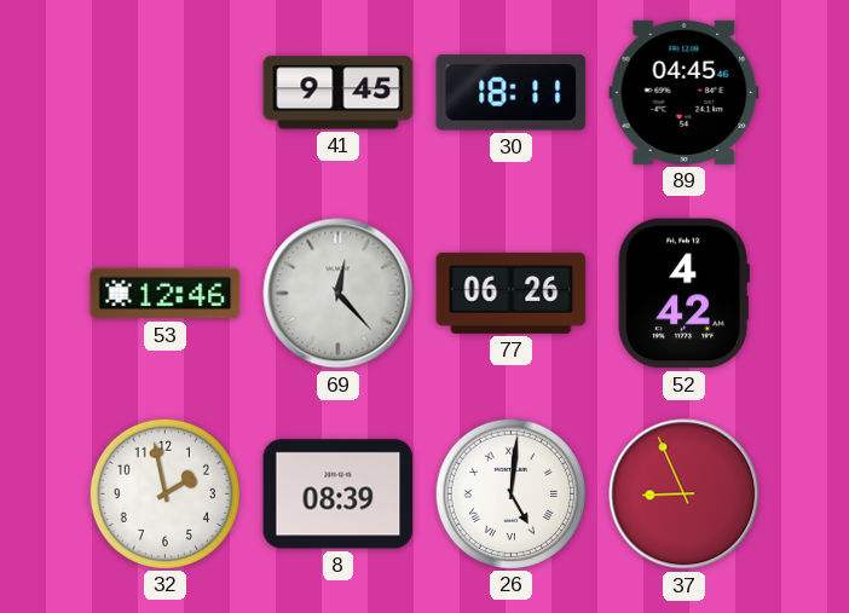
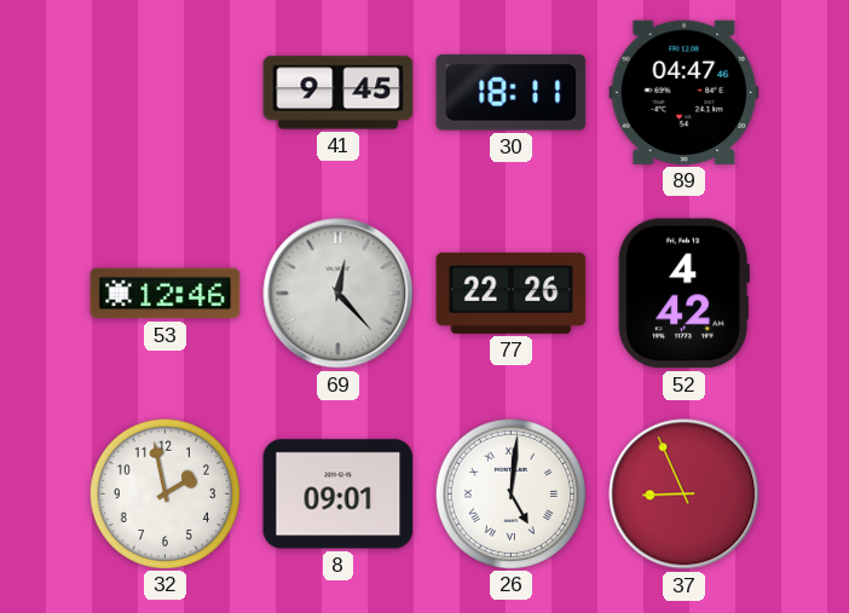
89: 04:45 -> 04:47
77: 06:26 -> 22:26
8: 08:39 -> 09:01
